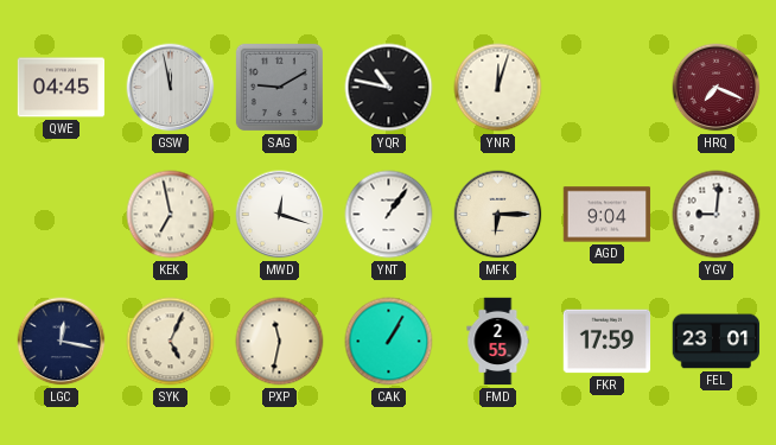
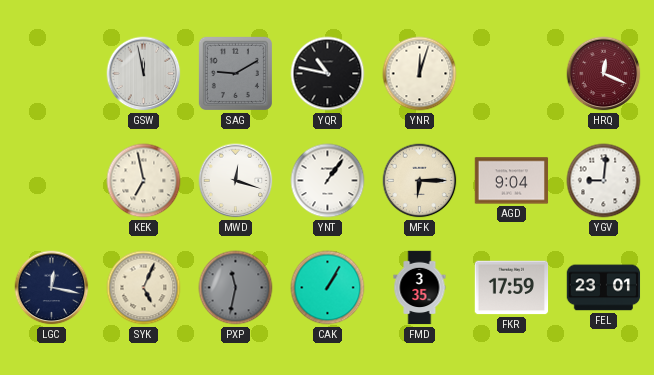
QWE: 04:45 -> none
HRQ: 7:19 -> 12:19
PXP dial: cream -> grey
FMD: 2:55 -> 3:35
